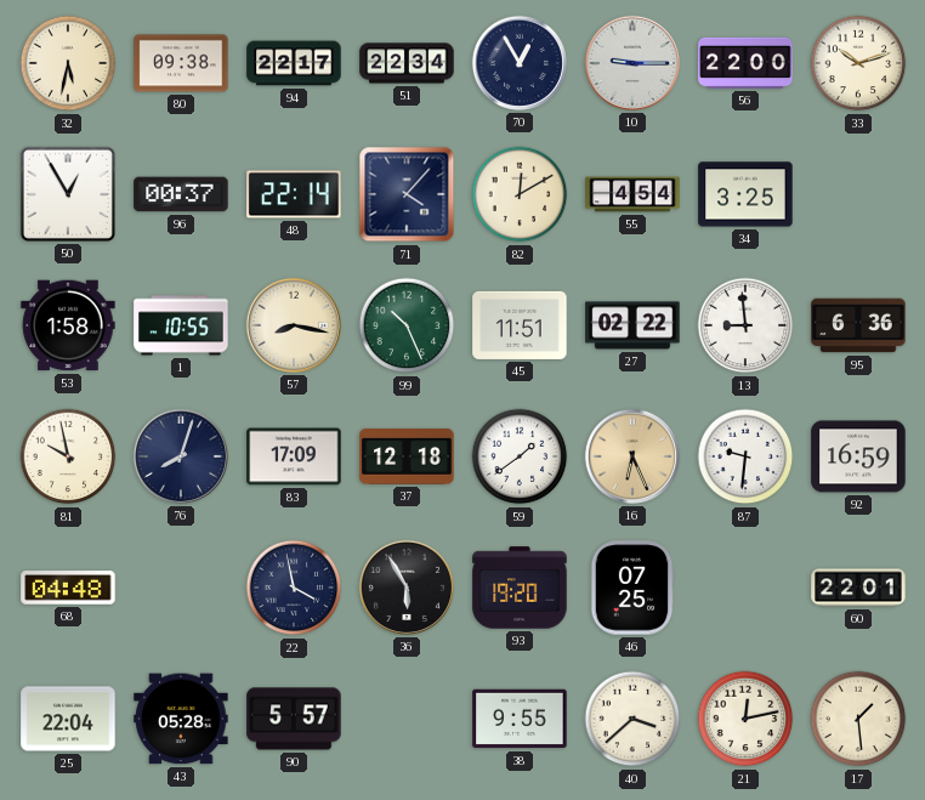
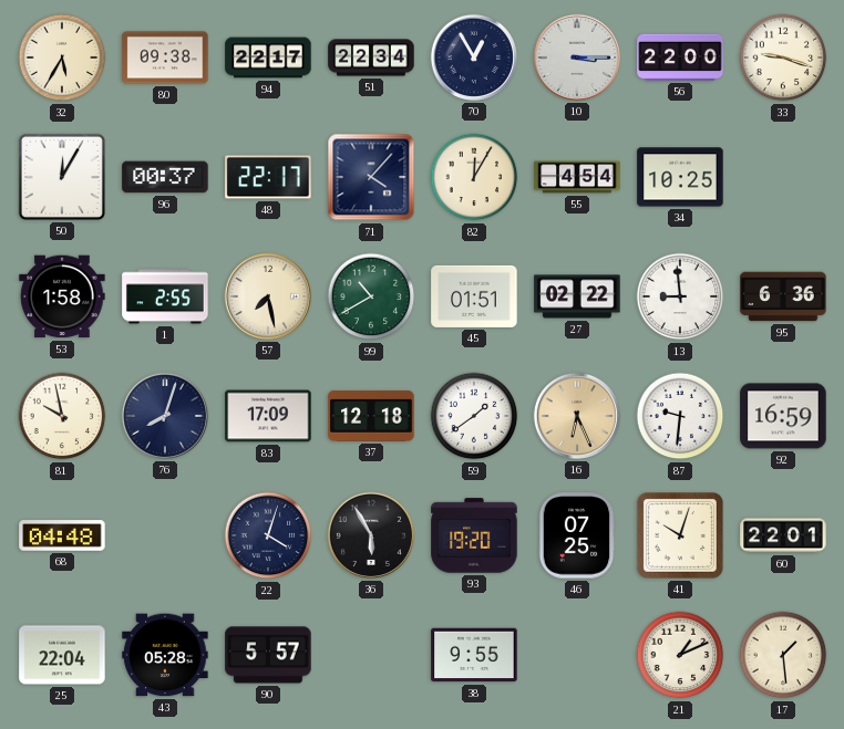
32: 5:32 -> 5:35
10: 9:15 -> 3:15
33: 10:12 -> 9:18
50: 12:55 -> 12:05
48: 22:14 -> 22:17
82: 12:10 -> 12:05
34: 3:25 -> 10:25
1: 10:55 -> 2:55
57: 8:17 -> 7:28
99: 10:26 -> 10:40
45: 11:51 -> 01:51
22: 3:58 -> 4:03
41: none -> 10:03
40: 3:38 -> none
21: 12:13 -> 1:11
